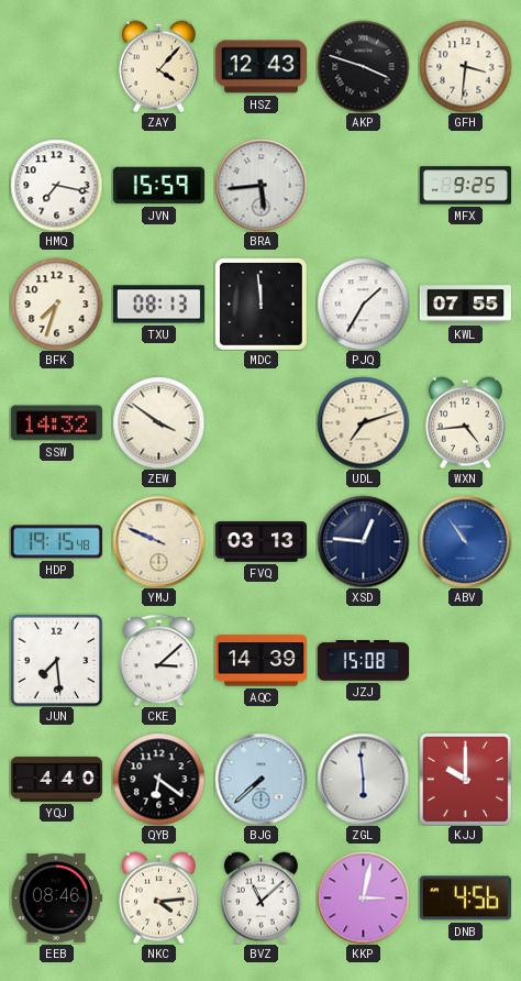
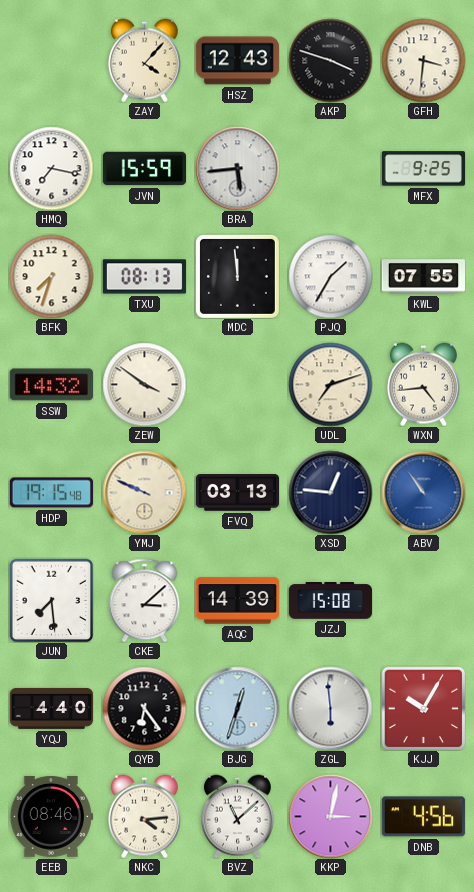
QYB: 6:21 -> 6:24
BJG: 7:38 -> 12:33
KJJ: 10:00 -> 10:05
